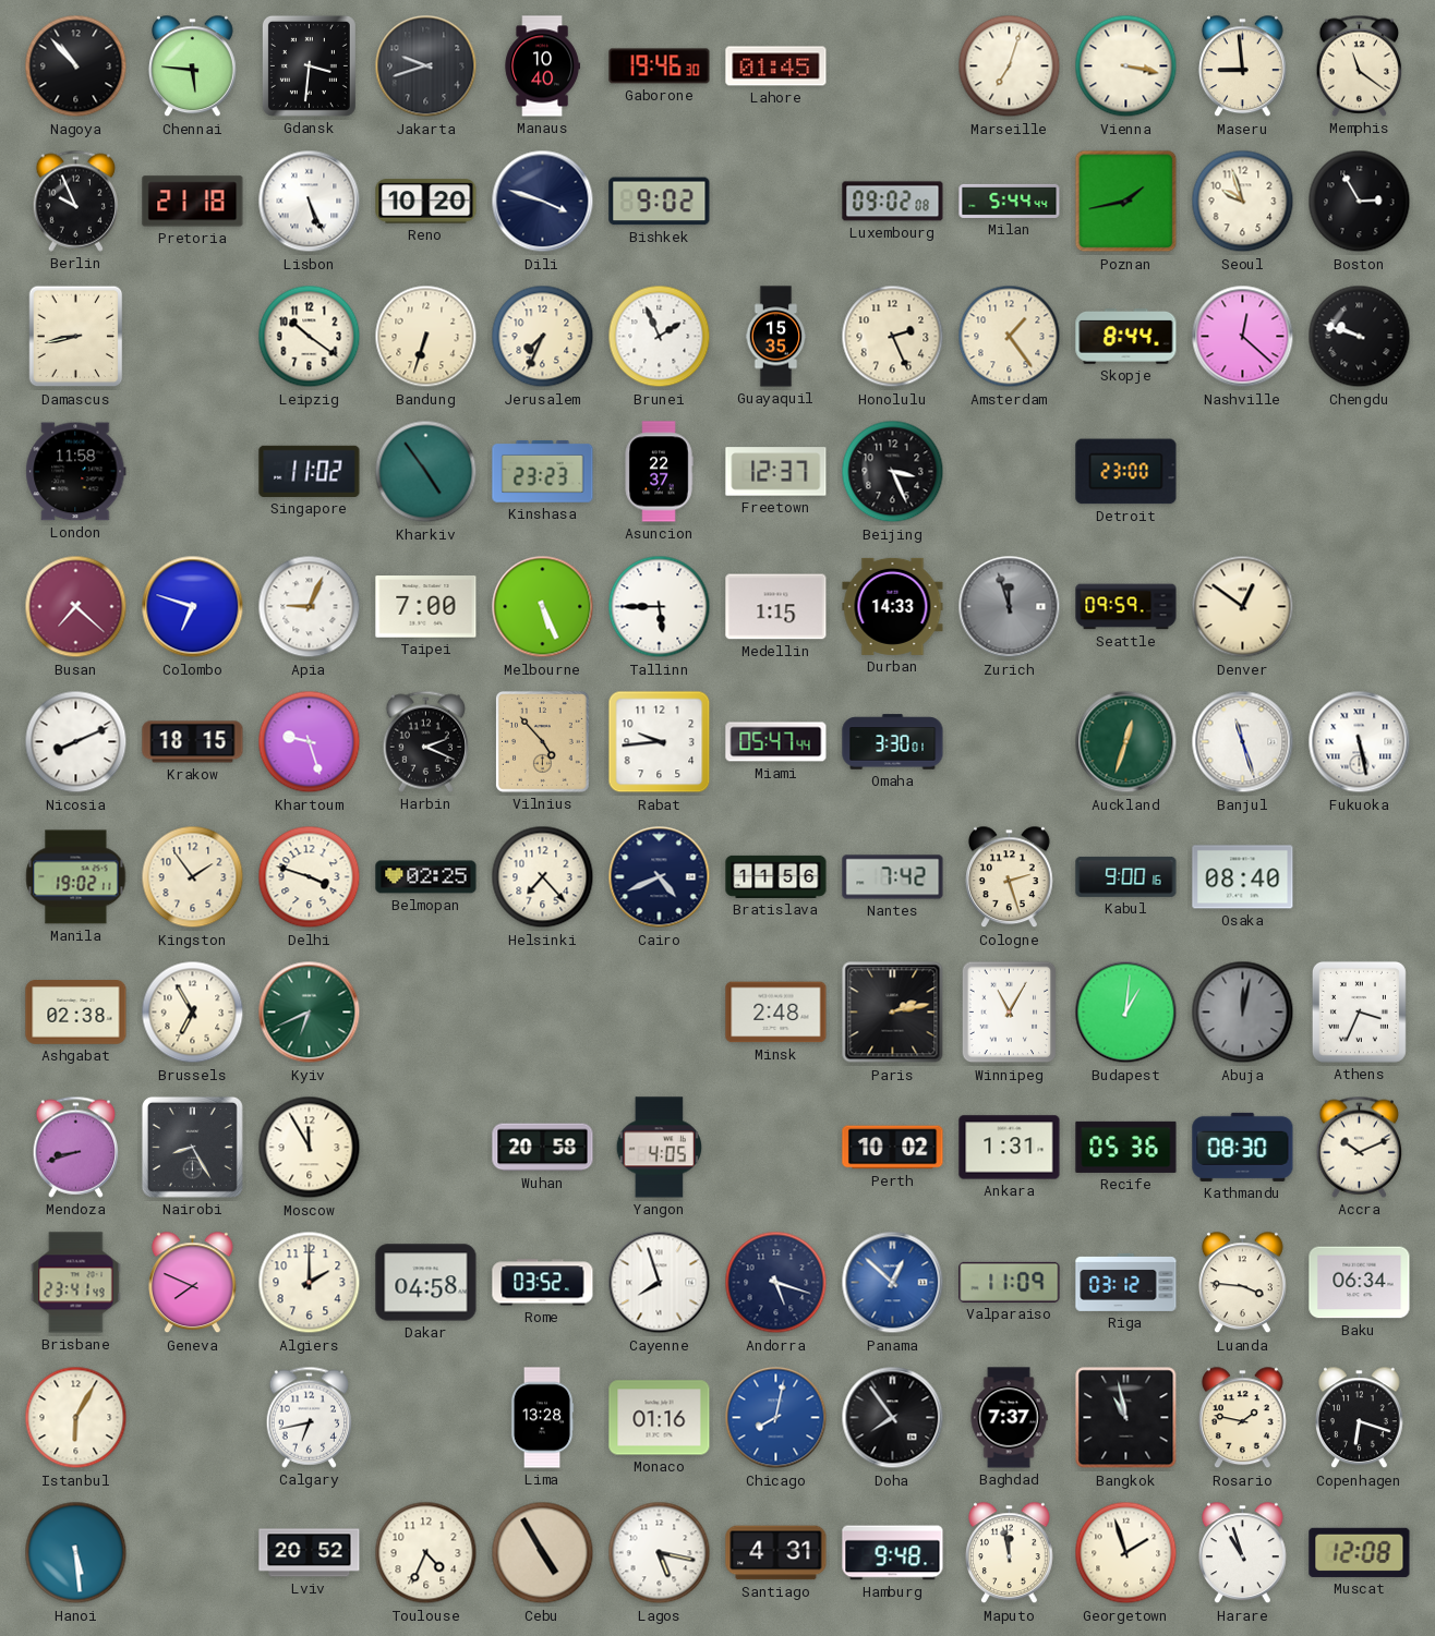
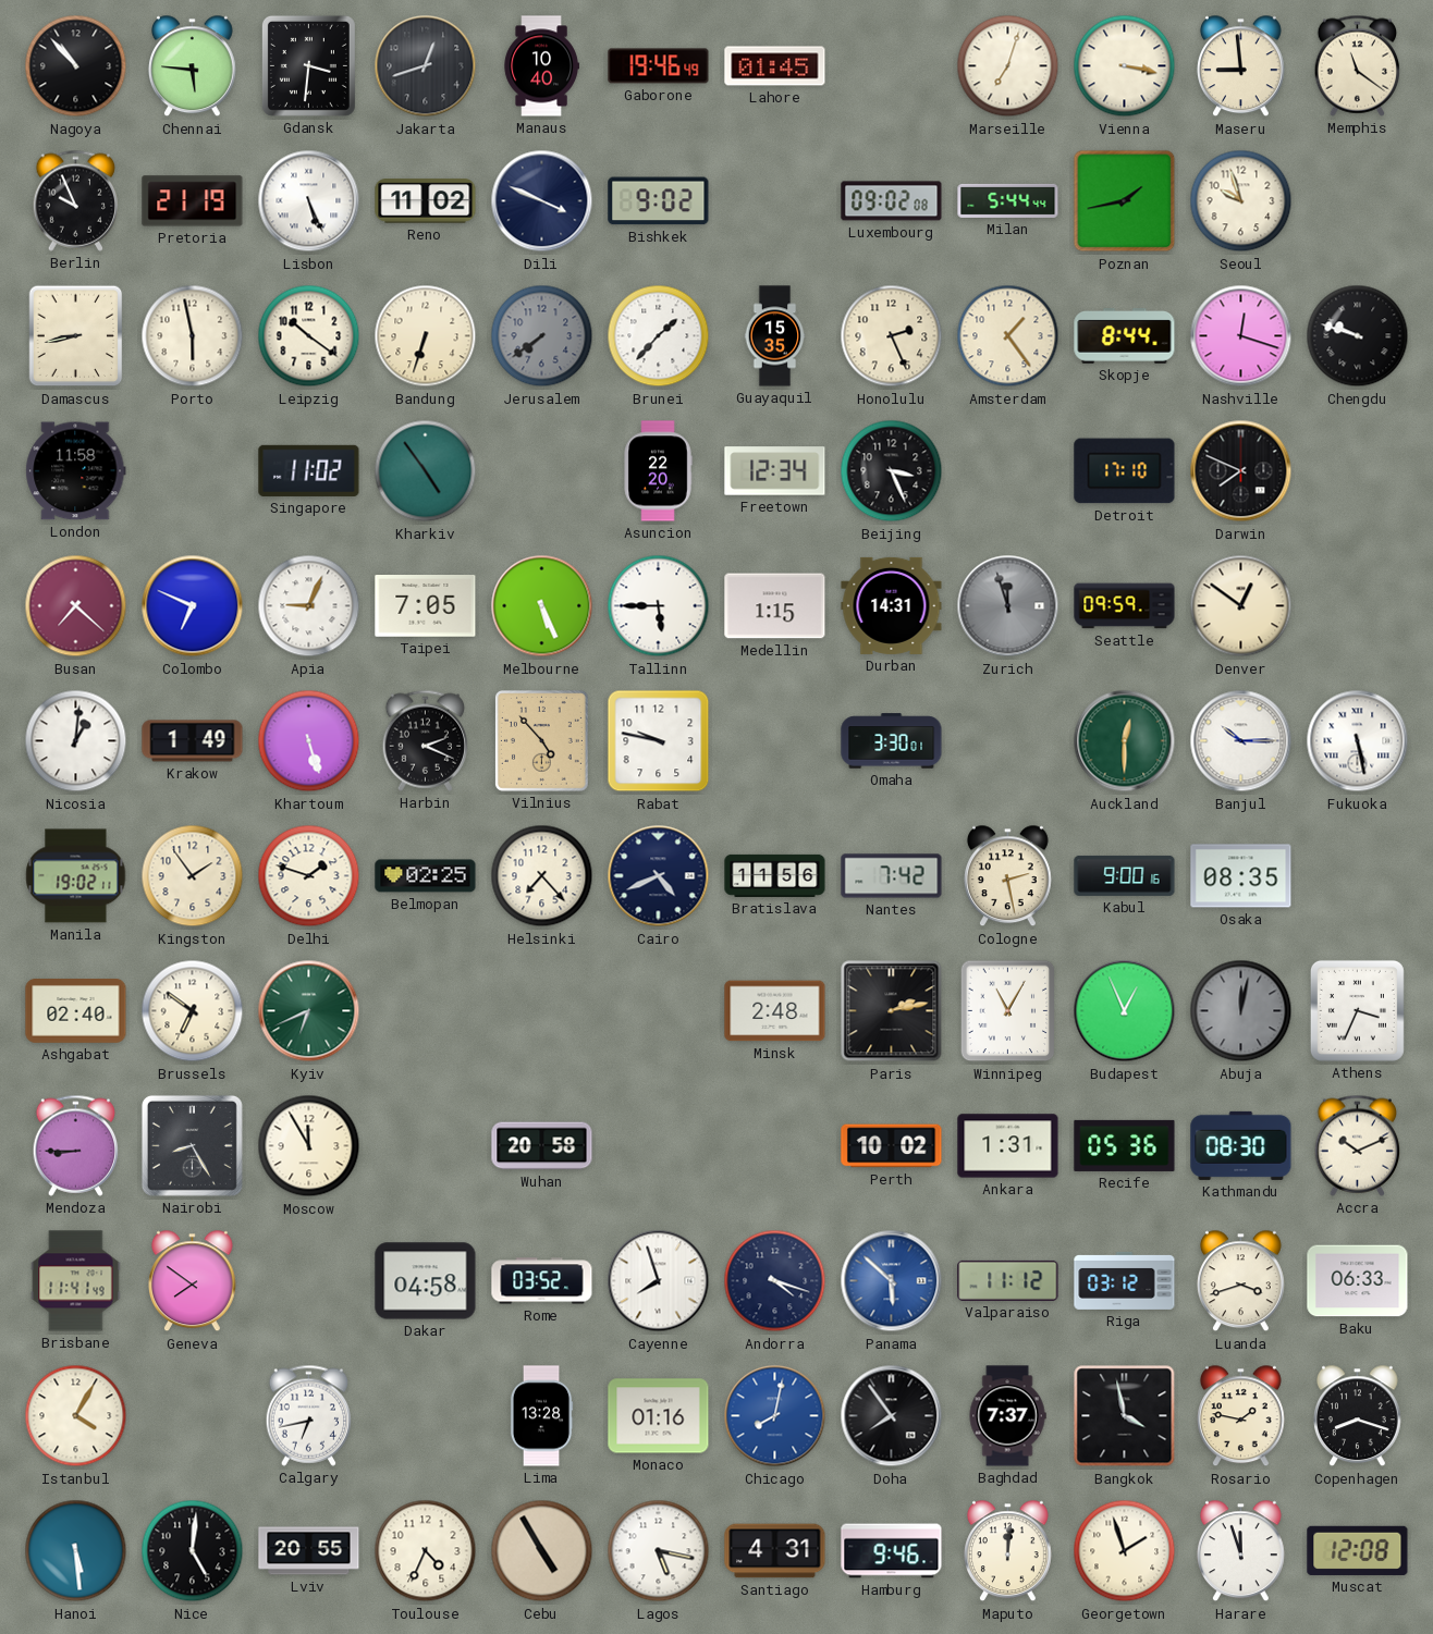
Jakarta: 9:42 -> 12:42
Gaborone: 19:46:30 -> 19:46:49
Pretoria: 21:18 -> 21:19
Reno: 10:20 -> 11:02
Dili: 3:48 -> 3:49
Boston: 2:55 -> none
Porto: none -> 5:58
Jerusalem: 7:34 -> 7:39
Jerusalem dial: cream -> grey
Brunei: 1:56 -> 1:37
Nashville: 12:22 -> 12:18
Kinshasa: 23:23 -> none
Asuncion: 22:37 -> 22:20
Freetown: 12:37 -> 12:34
Detroit: 23:00 -> 17:10
Darwin: none -> 7:49
Colombo: 6:48 -> 6:49
Taipei: 7:00 -> 7:05
Durban: 14:33 -> 14:31
Nicosia: 8:11 -> 1:01
Krakow: 18:15 -> 1:49
Khartoum: 9:27 -> 5:27
Rabat: 9:44 -> 9:47
Miami: 05:47 -> none
Auckland: 12:33 -> 12:30
Banjul: 11:27 -> 10:15
Delhi: 3:48 -> 1:48
Cologne: 2:27 -> 2:28
Osaka: 08:40 -> 08:35
Ashgabat: 02:38 -> 02:40
Brussels: 6:55 -> 6:51
Budapest: 1:01 -> 12:56
Mendoza: 8:42 -> 8:45
Yangon: 4:05 -> none
Brisbane: 23:41 -> 11:41
Geneva: 7:49 -> 7:51
Algiers: 2:00 -> none
Andorra: 5:18 -> 4:18
Panama: 12:52 -> 5:52
Valparaiso: 11:09 -> 11:12
Luanda: 3:46 -> 3:42
Baku: 06:34 -> 06:33
Istanbul: 6:05 -> 4:05
Bangkok: 10:58 -> 3:58
Copenhagen: 6:18 -> 8:18
Nice: none -> 5:01
Lviv: 20:52 -> 20:55
Hamburg: 9:48 -> 9:46
Maputo: 11:58 -> 12:01
Harare: 10:57 -> 11:57
